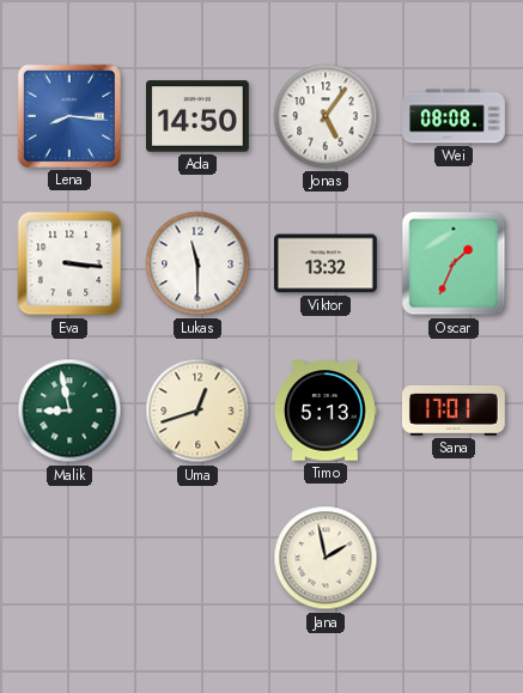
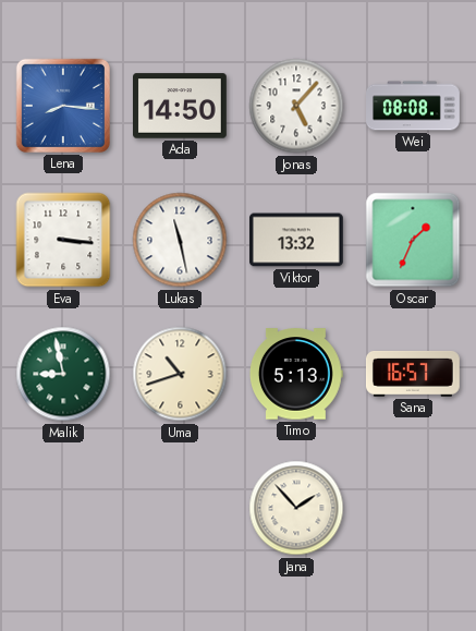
Jonas: 5:06 -> 5:07
Lukas: 11:30 -> 11:28
Uma: 12:42 -> 10:42
Sana: 17:01 -> 16:57
Jana: 1:58 -> 1:53
